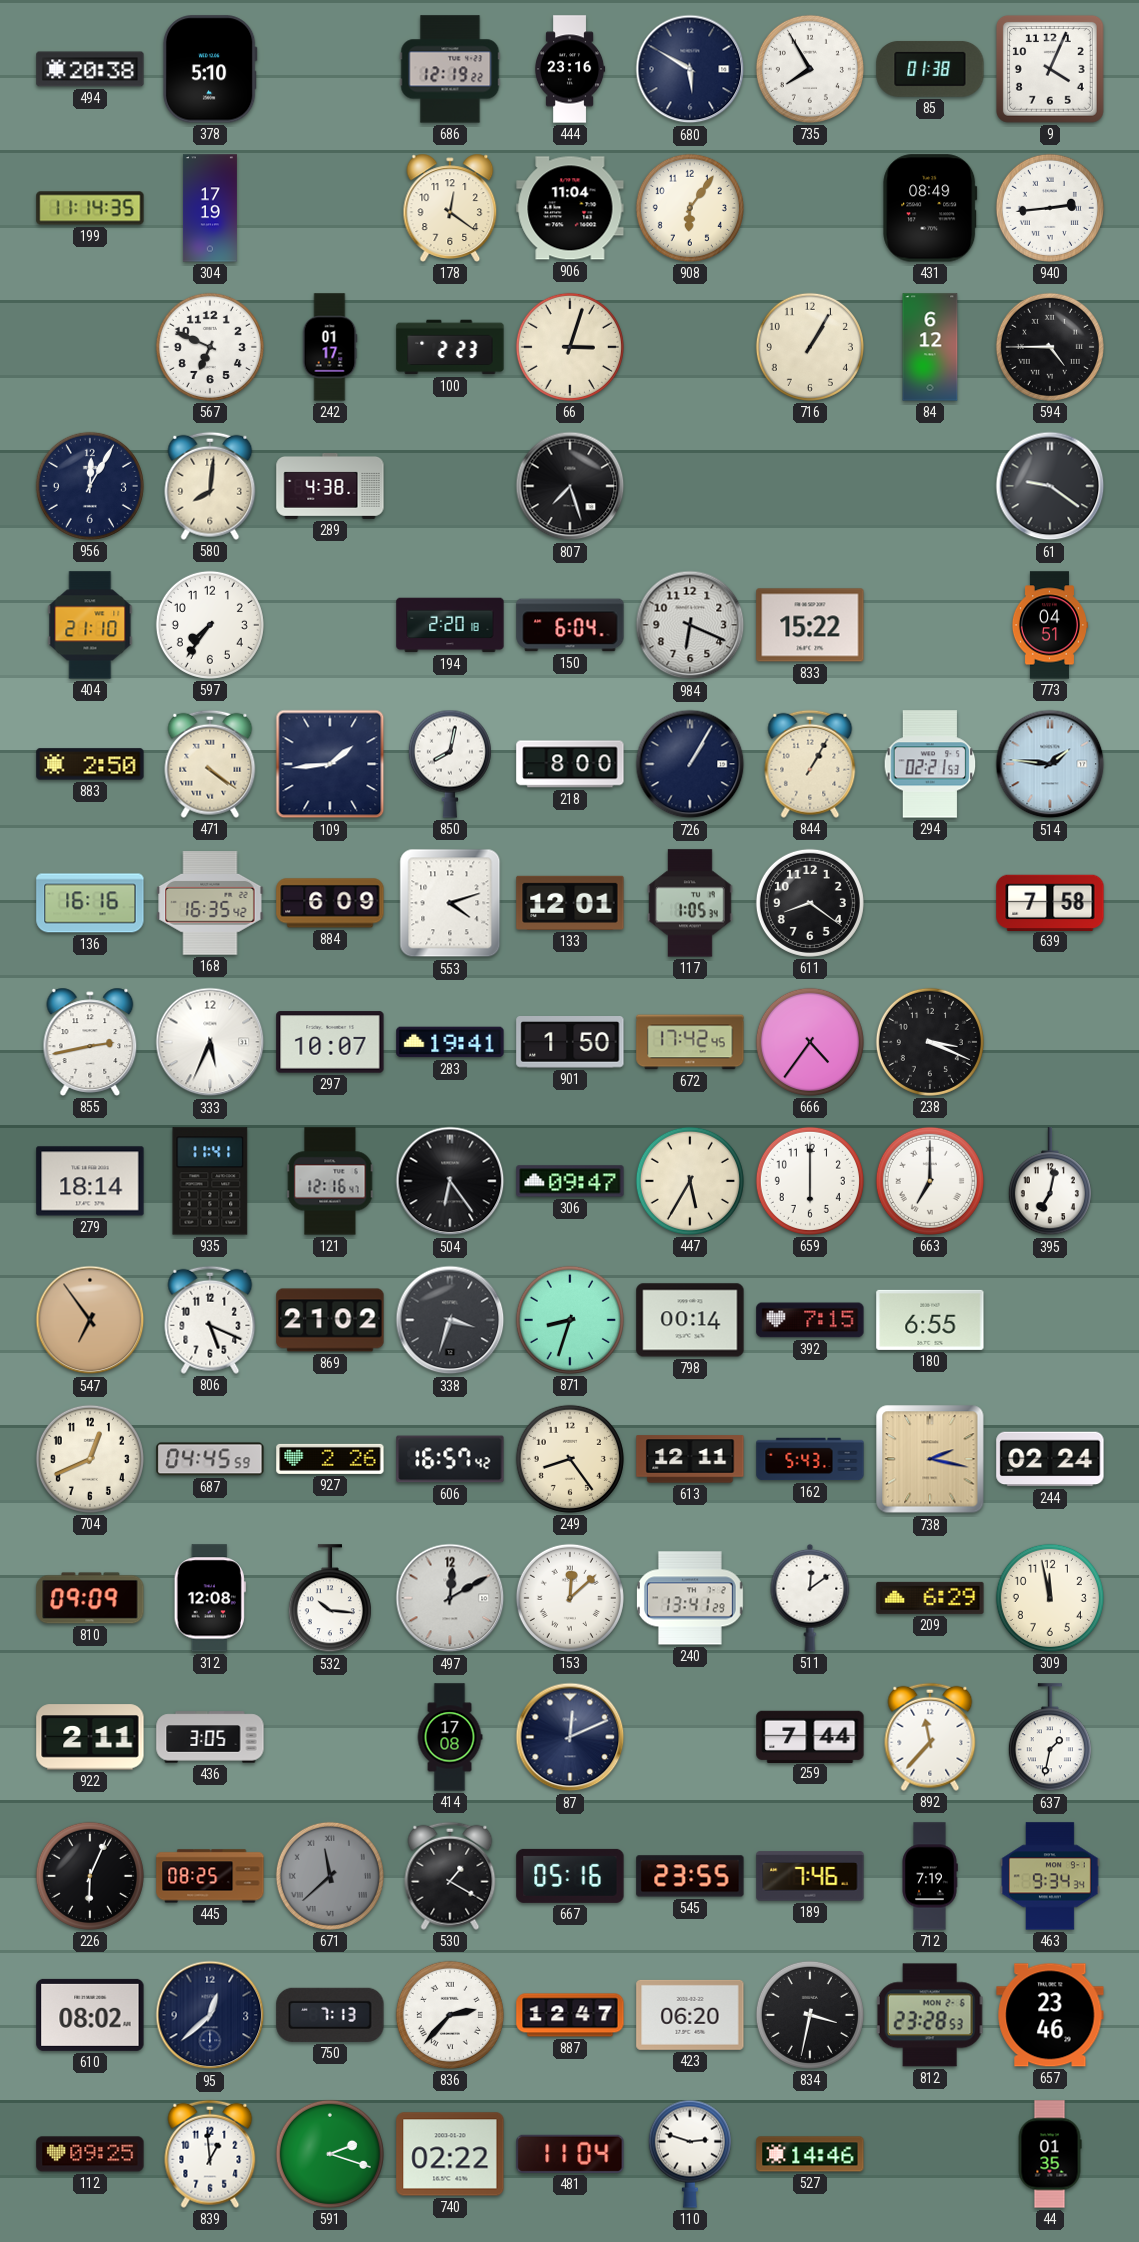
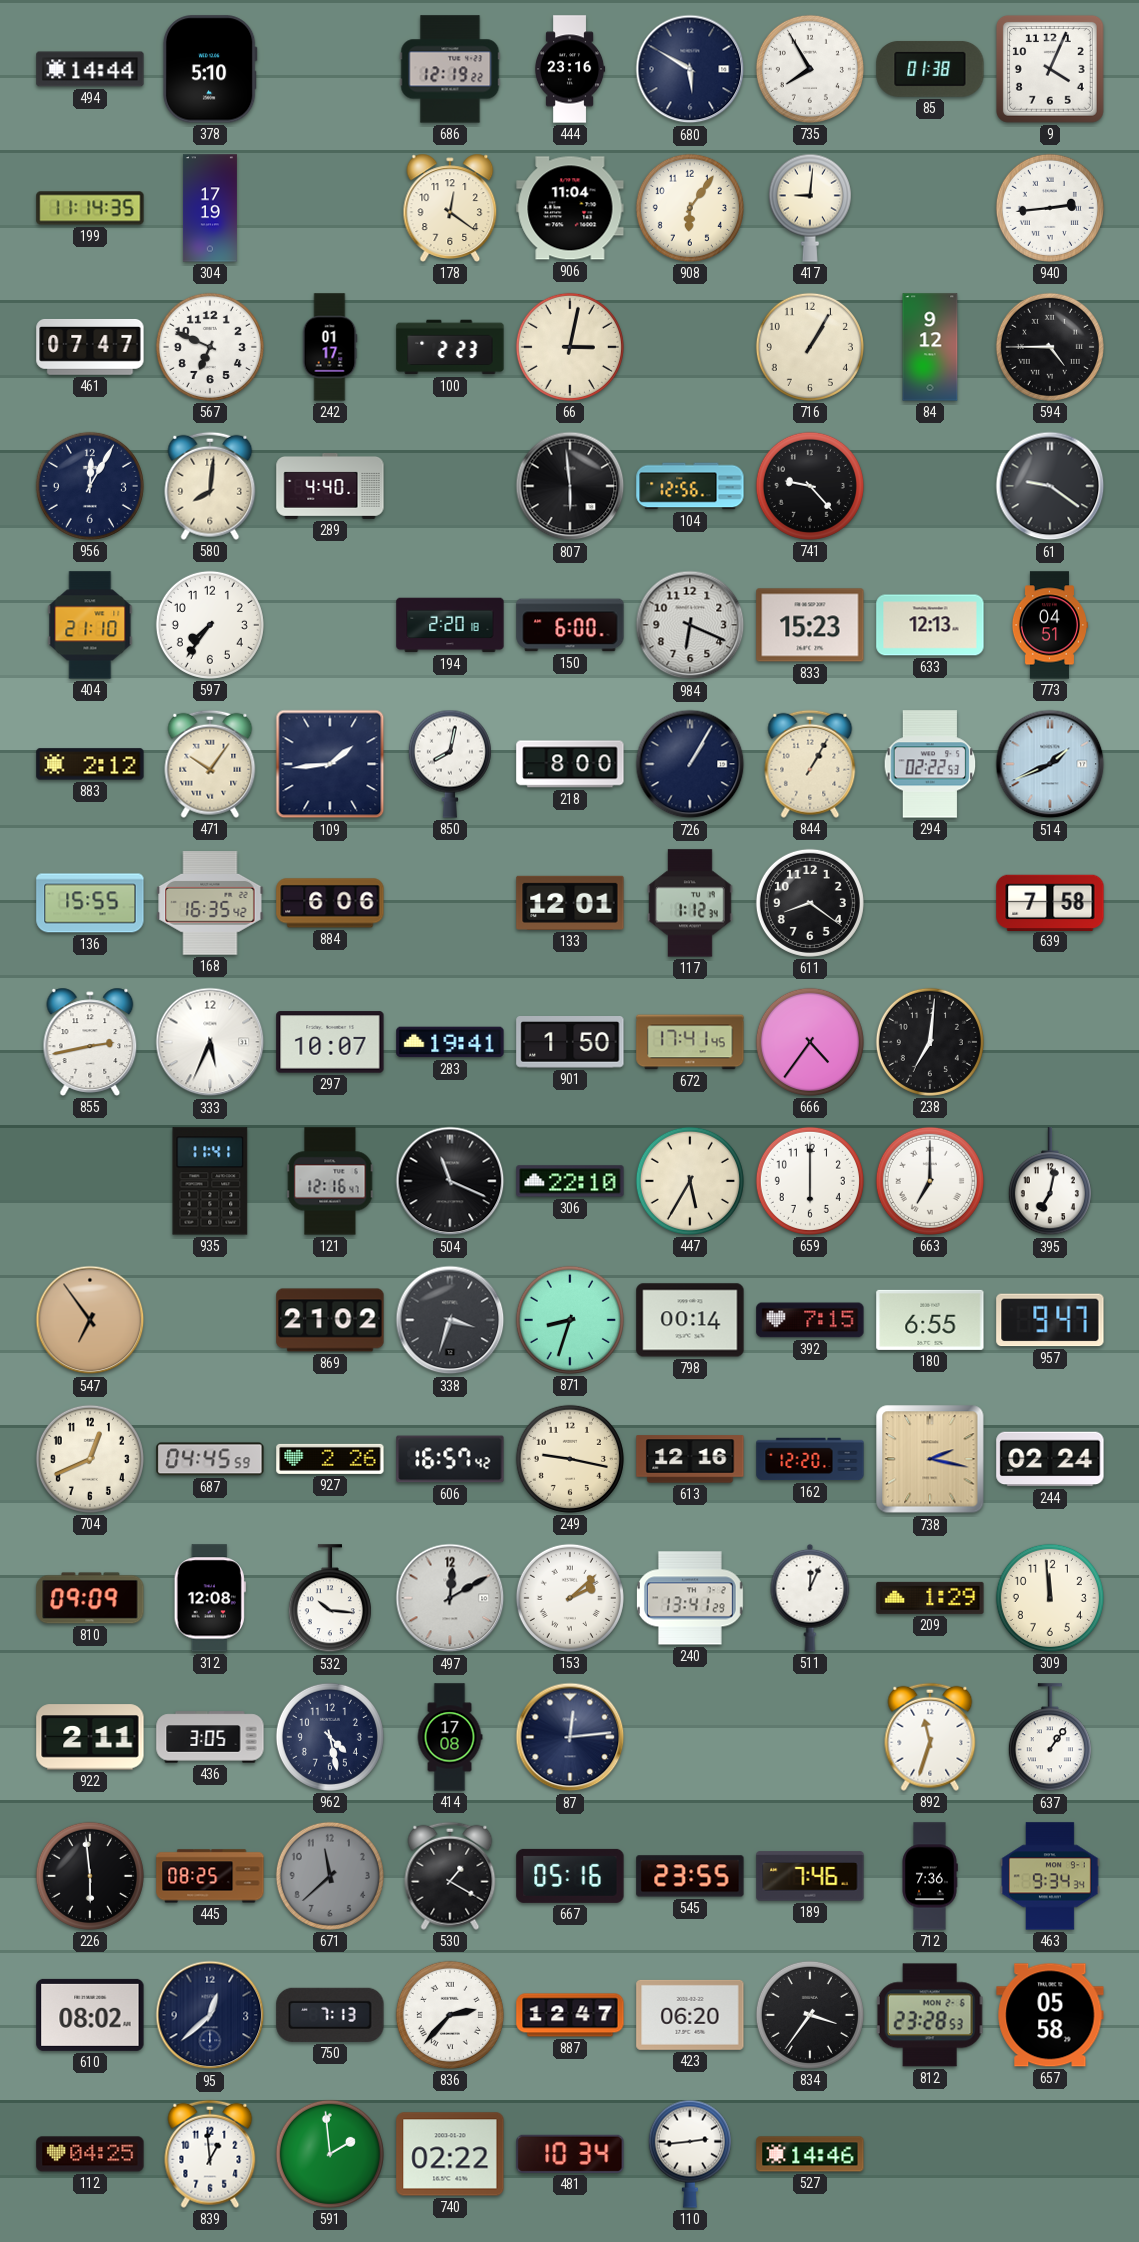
494: 20:38 -> 14:44
417: none -> 9:01
431: 08:49 -> none
461: none -> 07:47
66: 3:03 -> 3:02
84: 6:12 -> 9:12
289: 4:38 -> 4:40
807: 7:27 -> 5:59
104: none -> 12:56
741: none -> 9:23
150: 6:04 -> 6:00
833: 15:22 -> 15:23
633: none -> 12:13
883: 2:50 -> 2:12
471: 4:21 -> 10:06
294: 02:21 -> 02:22
514: 1:46 -> 1:41
136: 16:16 -> 15:55
884: 6:09 -> 6:06
553: 4:12 -> none
117: 1:05 -> 1:12
672: 17:42 -> 17:41
238: 3:19 -> 7:01
279: 18:14 -> none
504: 6:24 -> 11:19
306: 09:47 -> 22:10
806: 5:19 -> none
957: none -> 9:47
249: 8:24 -> 9:17
613: 12:11 -> 12:16
162: 5:43 -> 12:20
153: 12:08 -> 2:08
511: 12:09 -> 12:04
209: 6:29 -> 1:29
309: 11:58 -> 11:59
962: none -> 4:28
87: 12:11 -> 12:14
259: 7:44 -> none
892: 11:37 -> 11:33
637: 1:32 -> 1:06
226: 6:04 -> 5:59
671 numerals: Roman -> Arabic
712: 7:19 -> 7:36
834: 3:32 -> 3:36
657: 23:46 -> 05:58
112: 09:25 -> 04:25
591: 2:18 -> 1:59
481: 11:04 -> 10:34
110: 2:48 -> 2:44
44: 01:35 -> none
